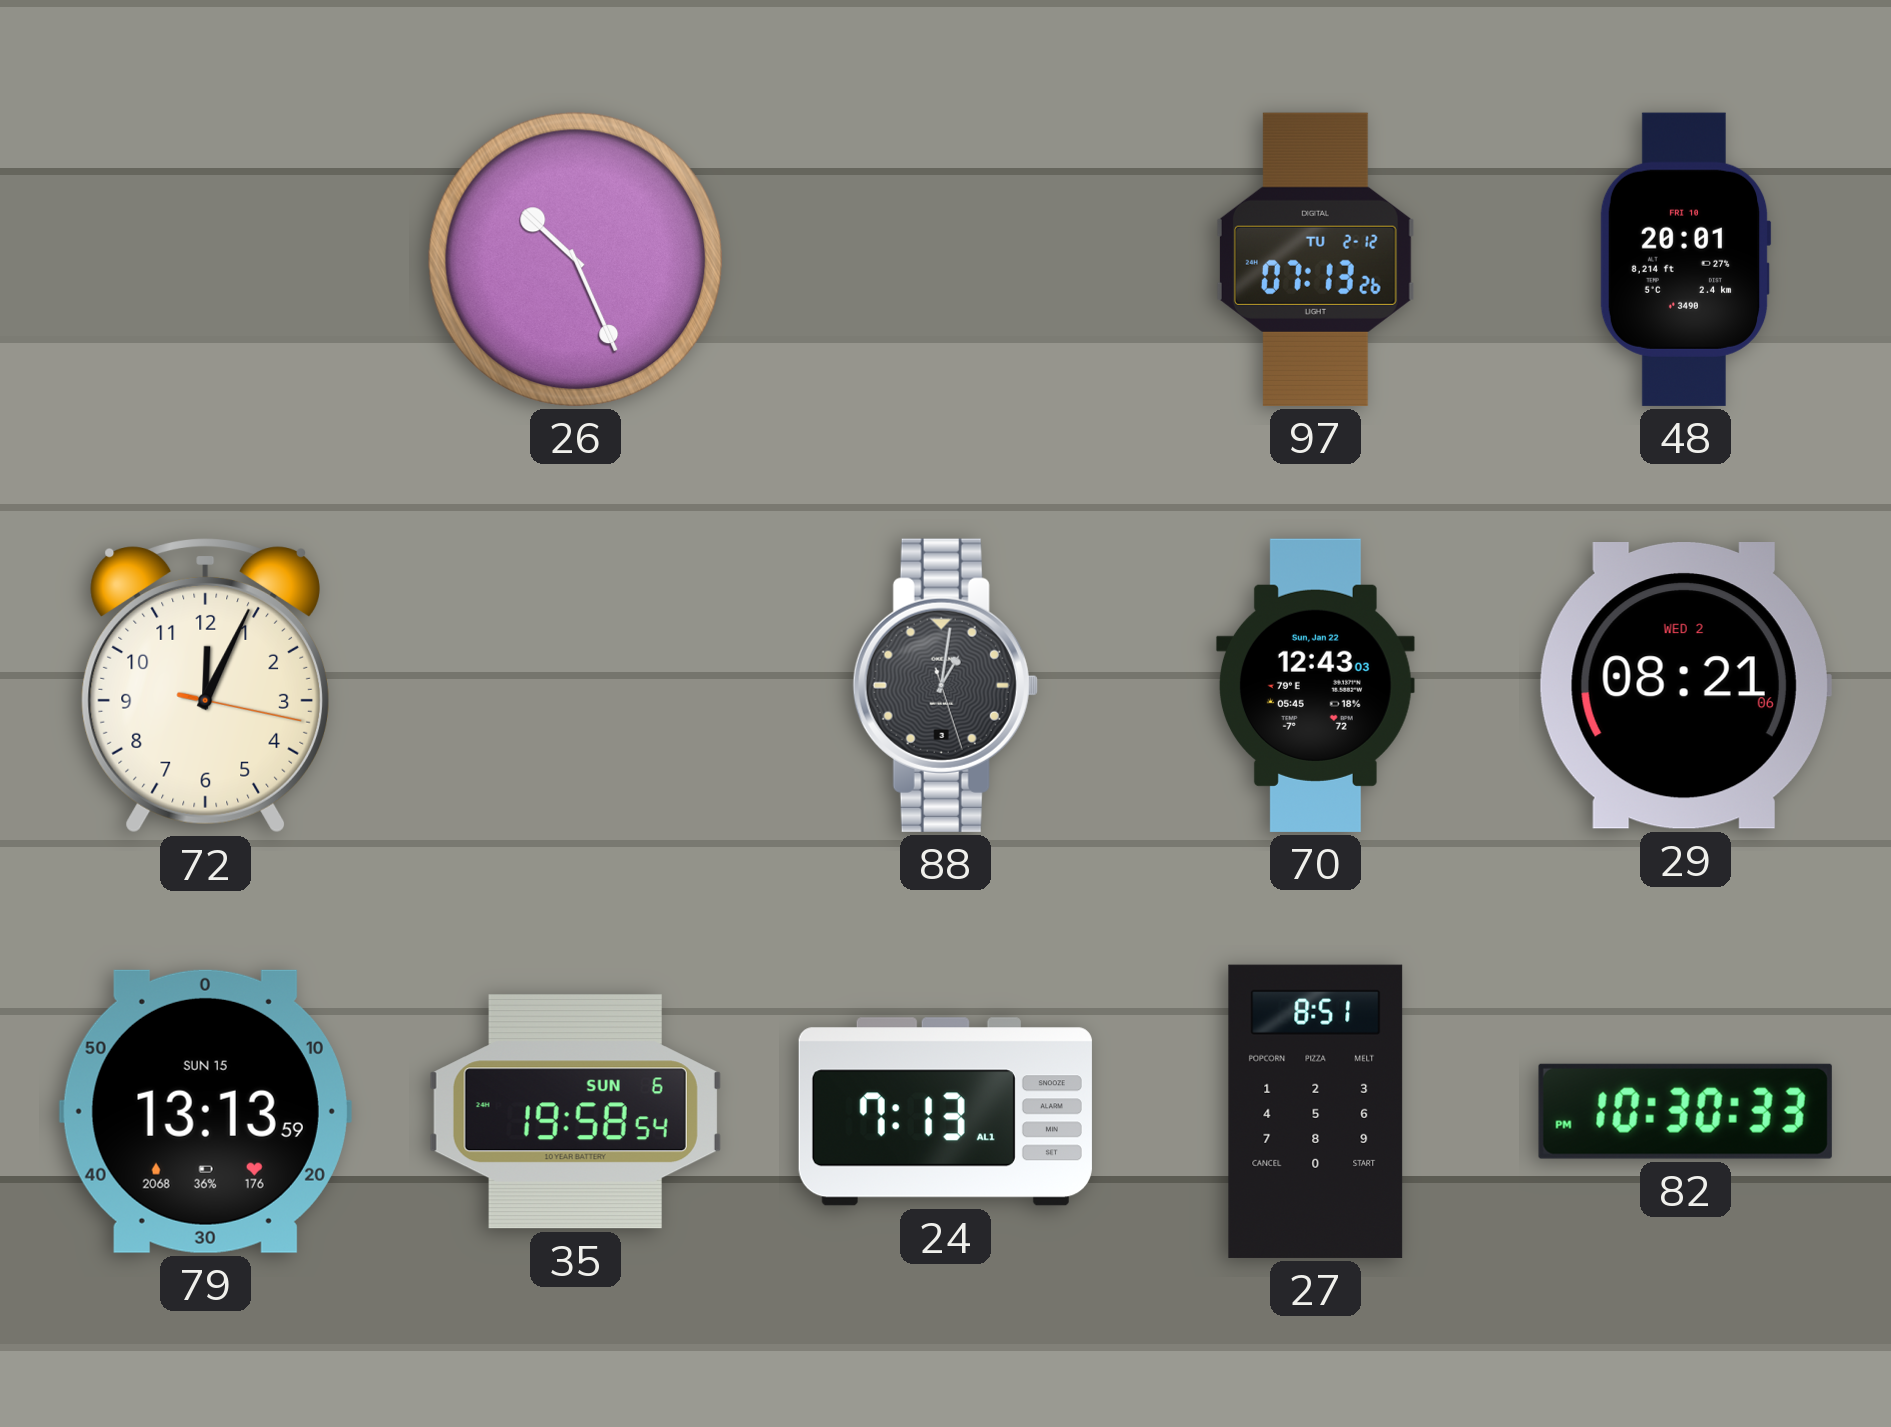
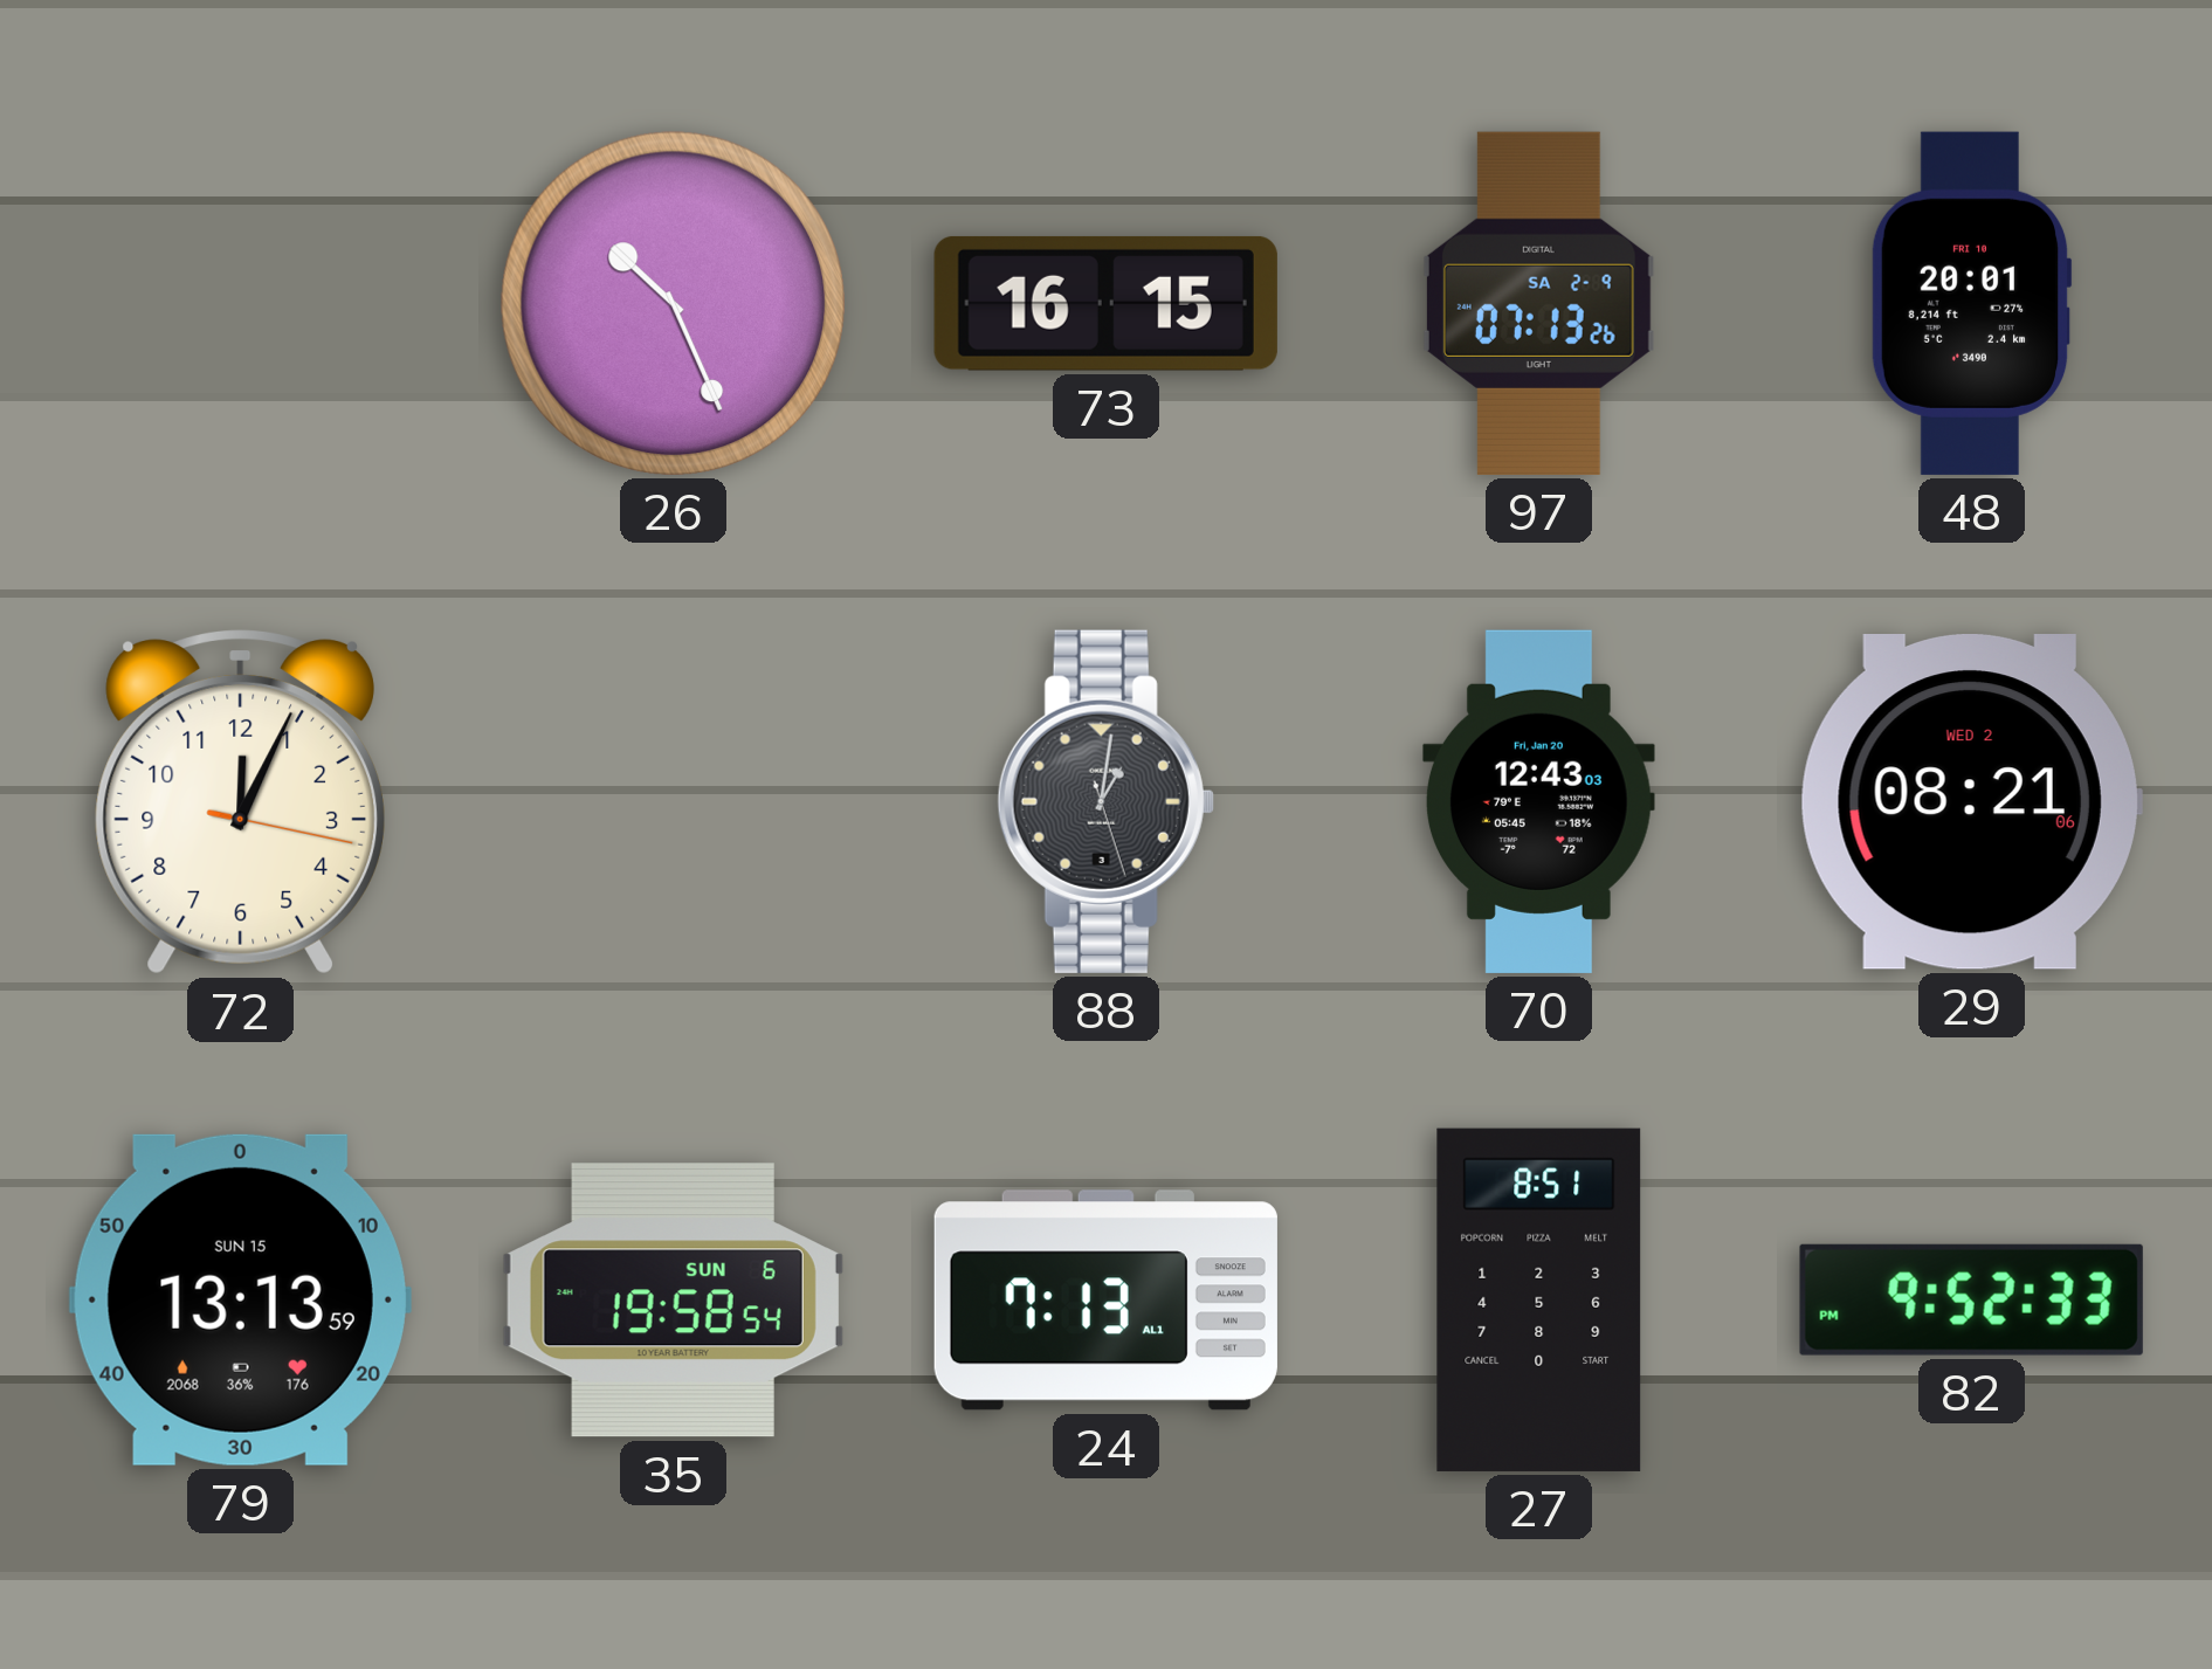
73: none -> 16:15
97 date: TU 2-12 -> SA 2-9
70 date: Sun, Jan 22 -> Fri, Jan 20
82: 10:30 -> 9:52
